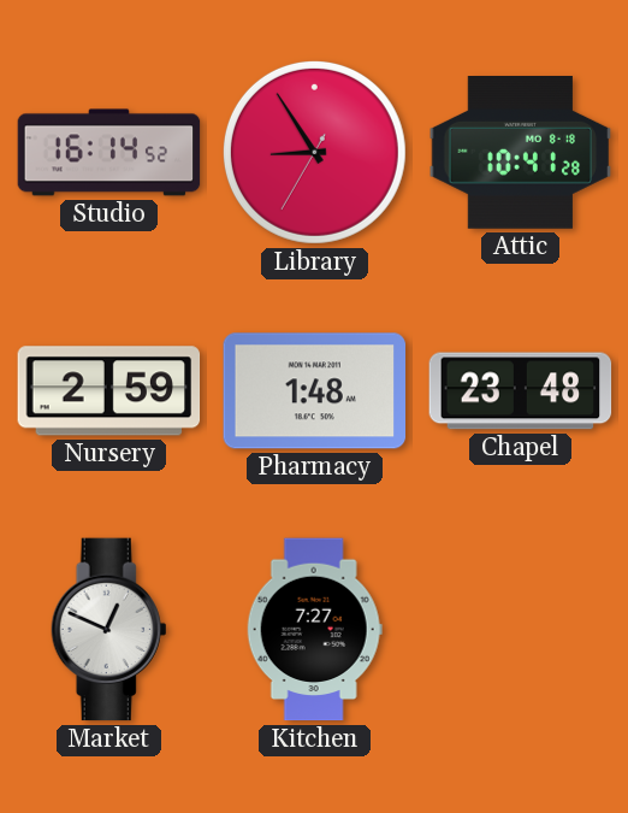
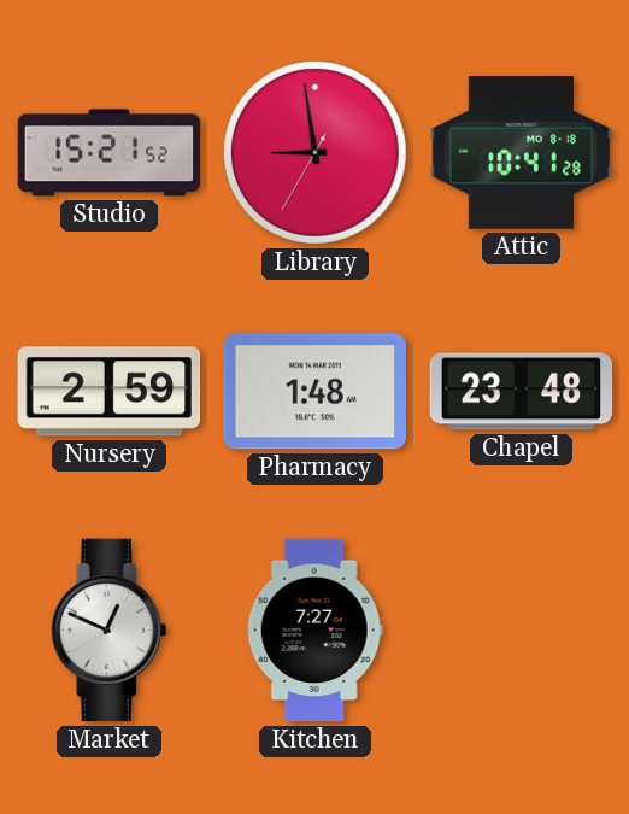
Studio: 16:14 -> 15:21
Library: 8:54 -> 8:58
